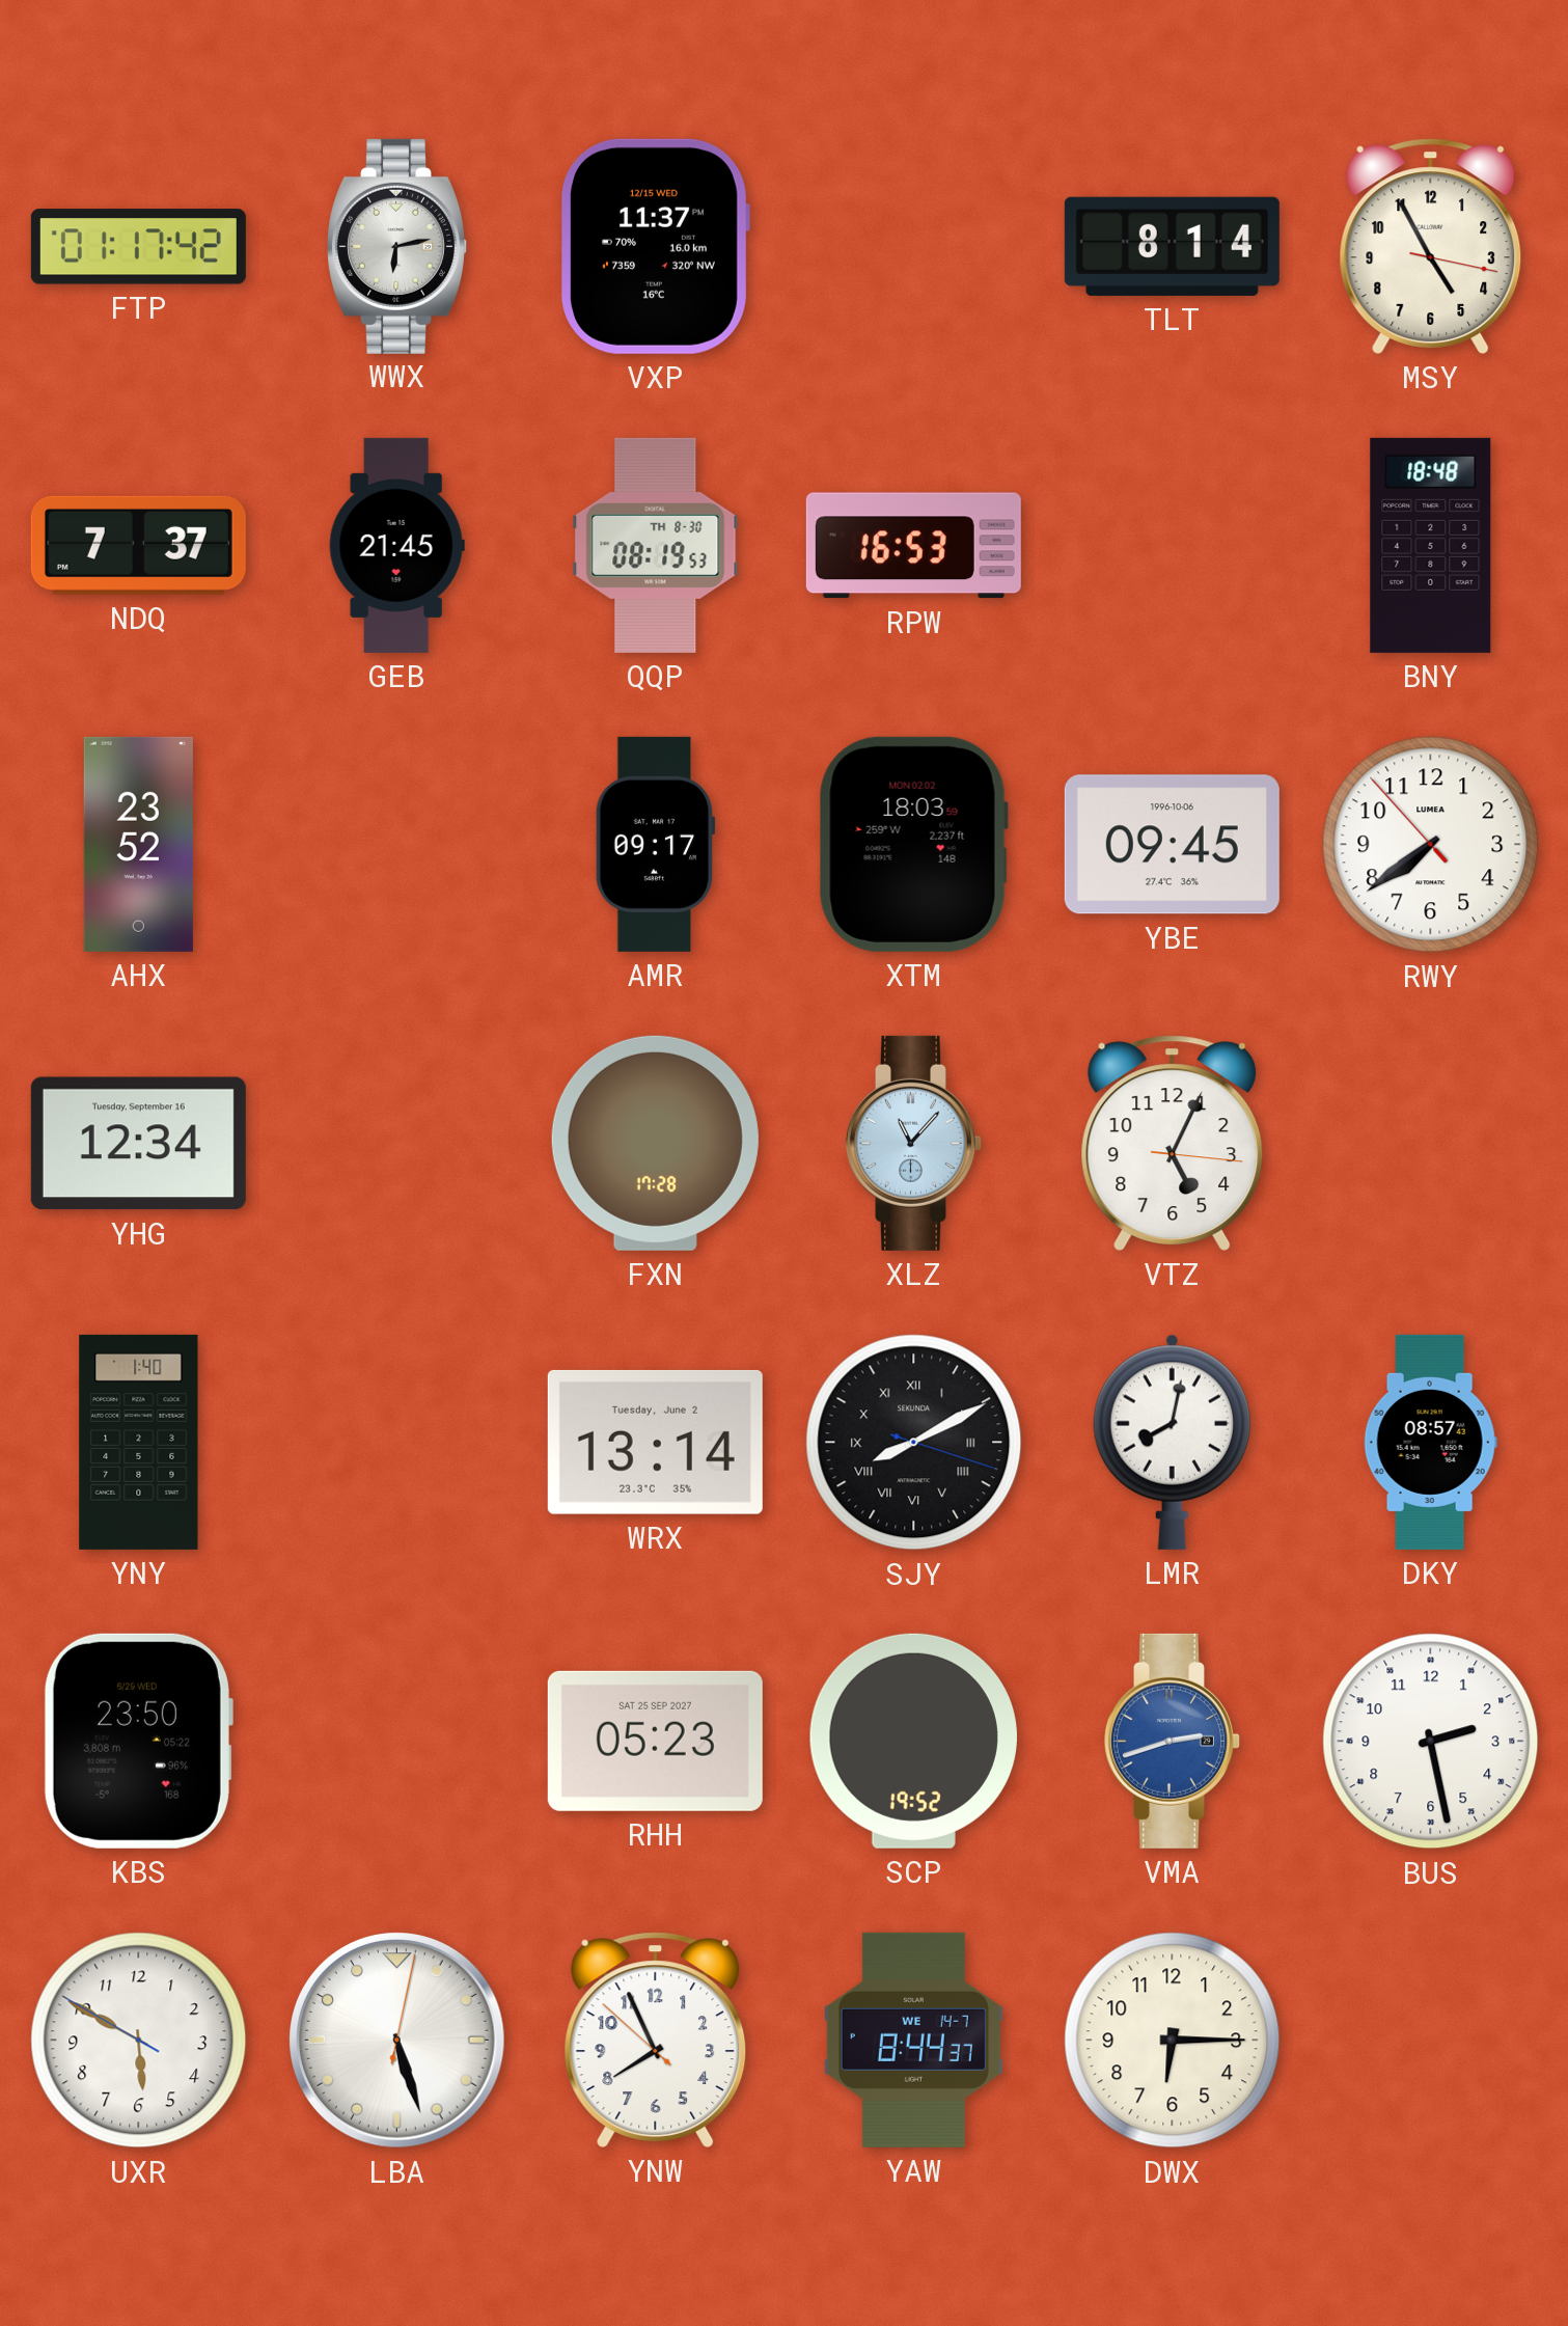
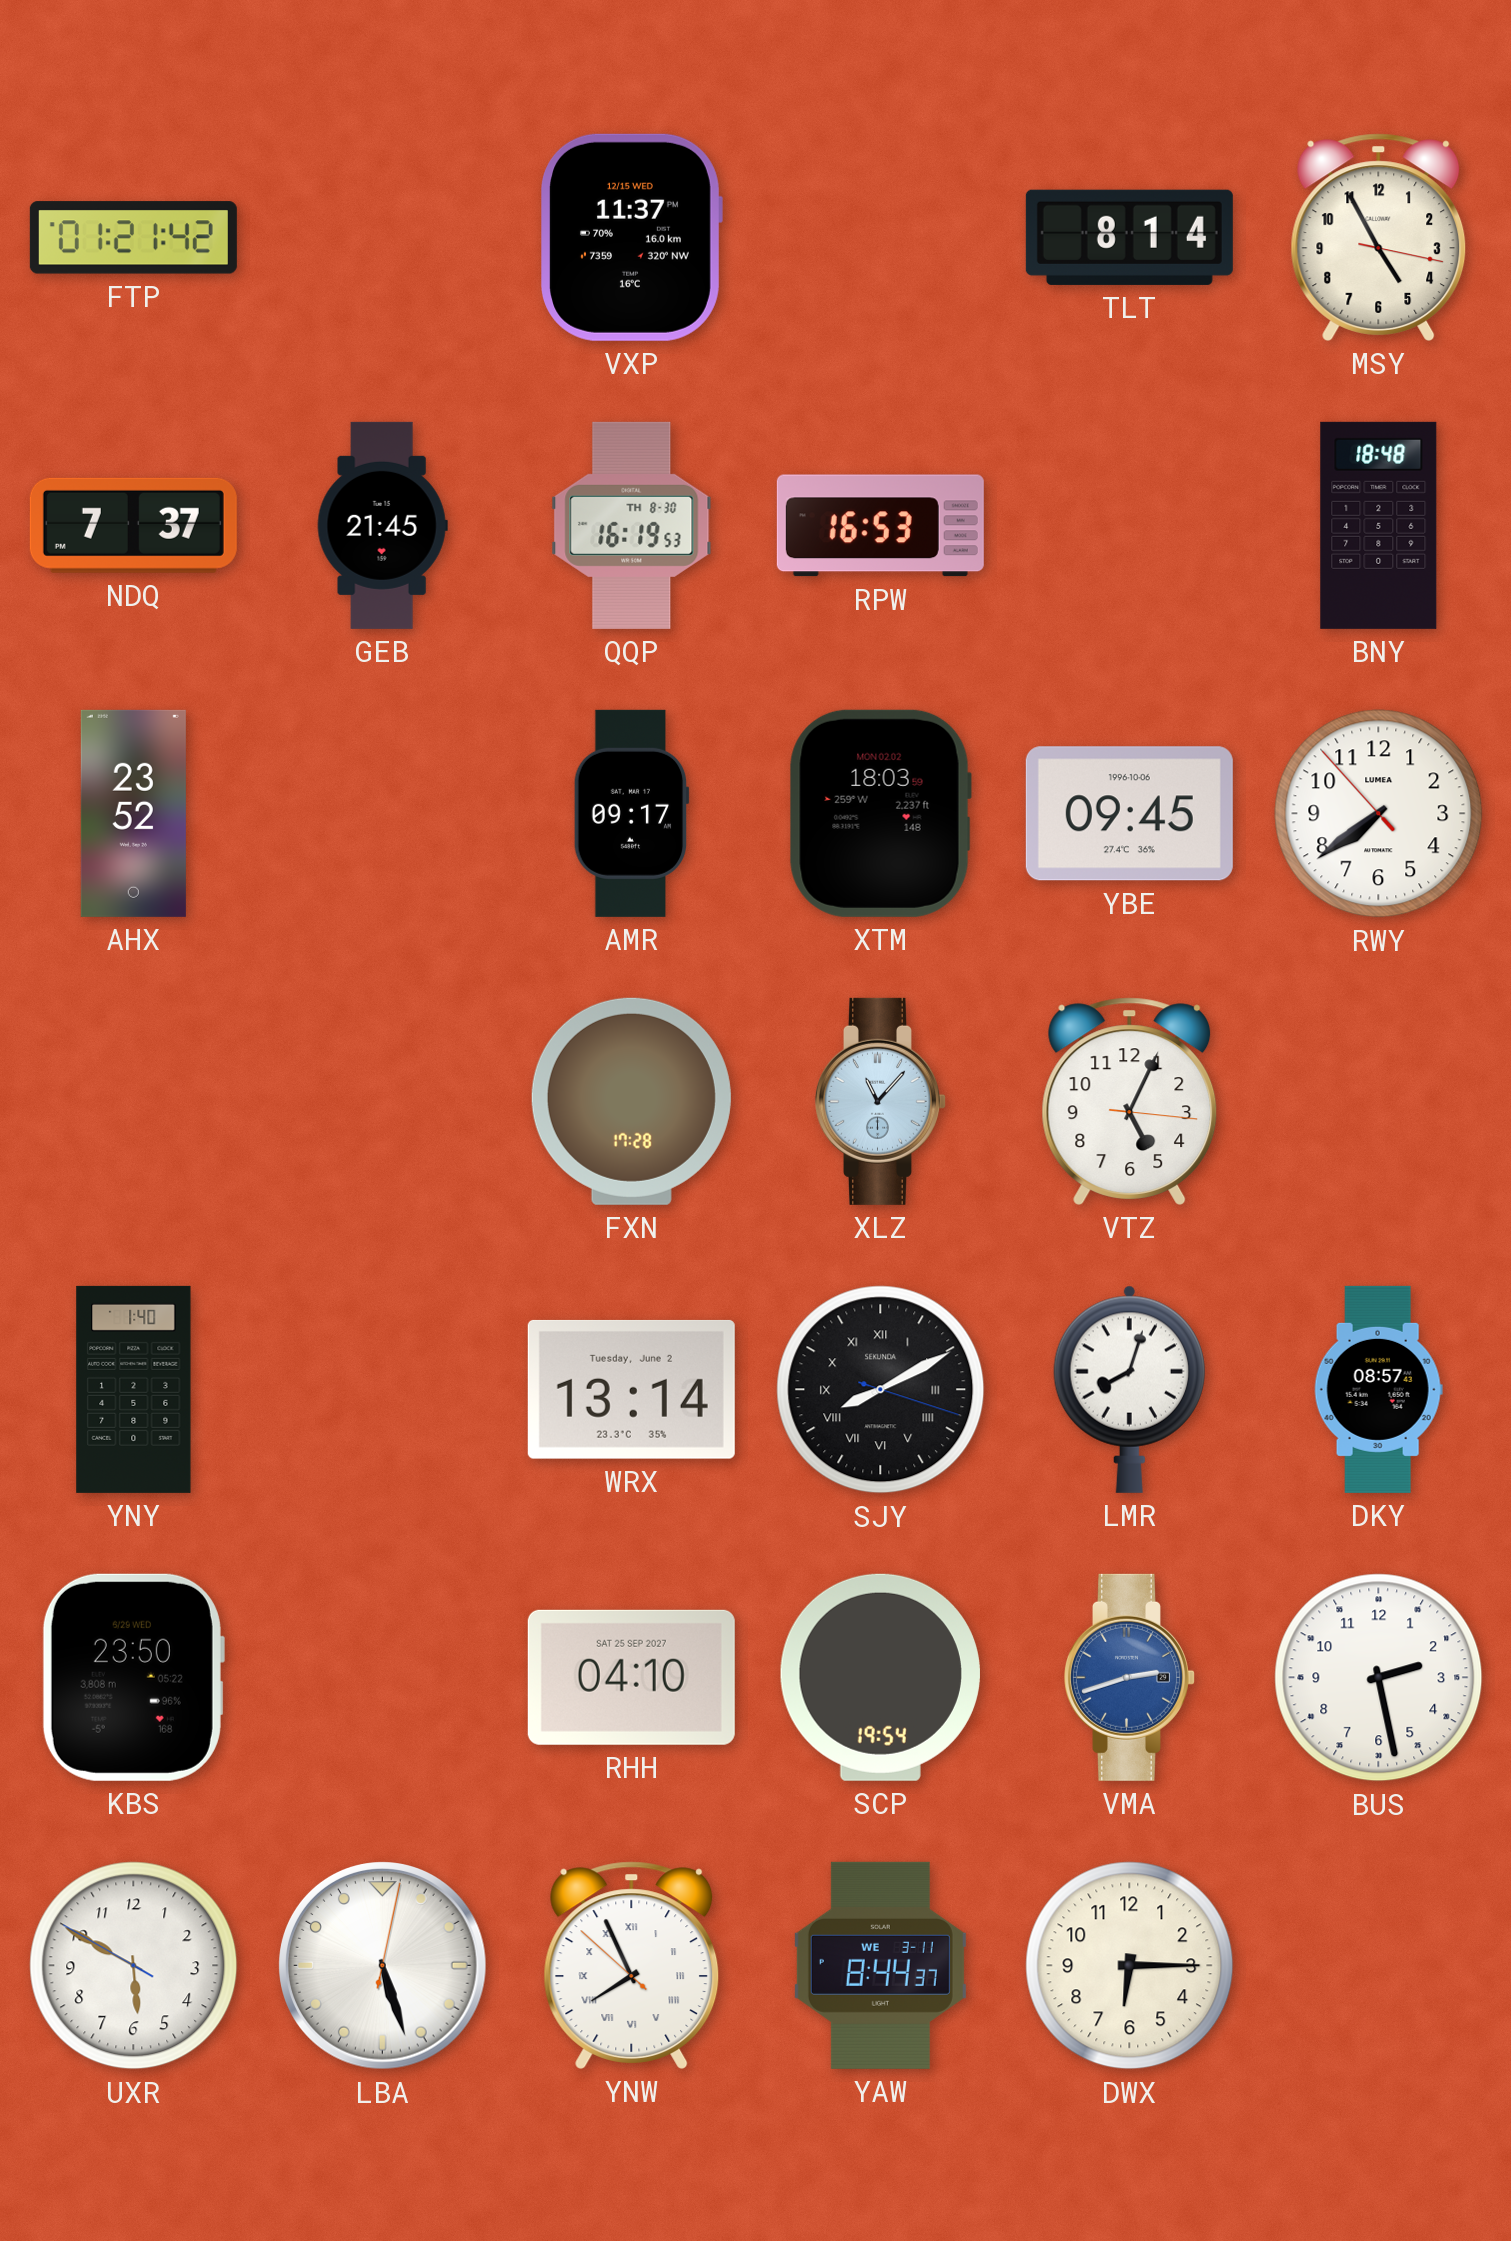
FTP: 01:17 -> 01:21
WWX: 6:13 -> none
QQP: 08:19 -> 16:19
YHG: 12:34 -> none
LMR: 8:02 -> 8:03
RHH: 05:23 -> 04:10
SCP: 19:52 -> 19:54
YNW numerals: Arabic -> Roman
YAW date: WE 14-7 -> WE 3-11
